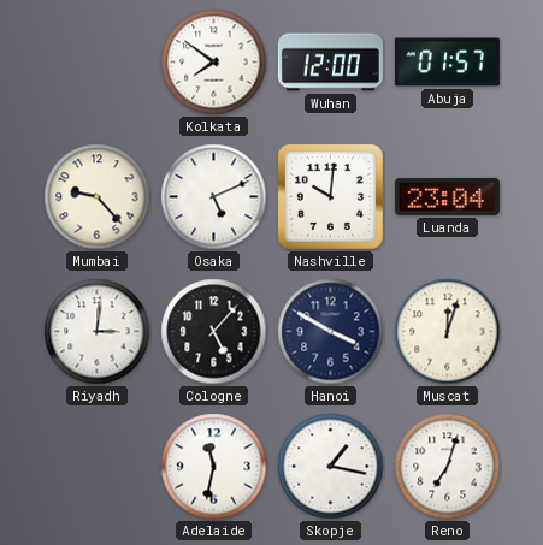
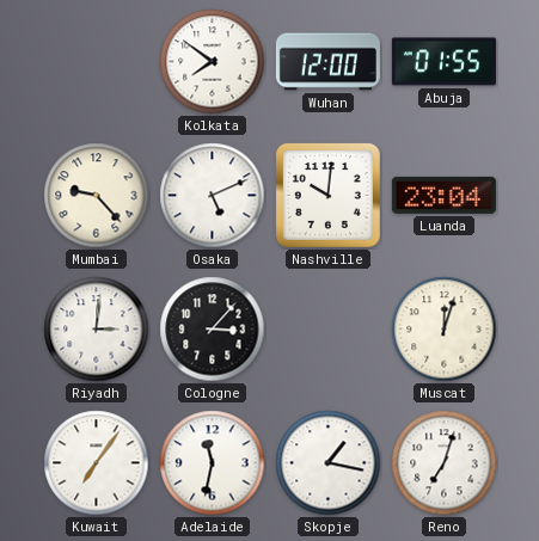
Abuja: 01:57 -> 01:55
Cologne: 5:07 -> 3:07
Hanoi: 3:50 -> none
Kuwait: none -> 7:06
